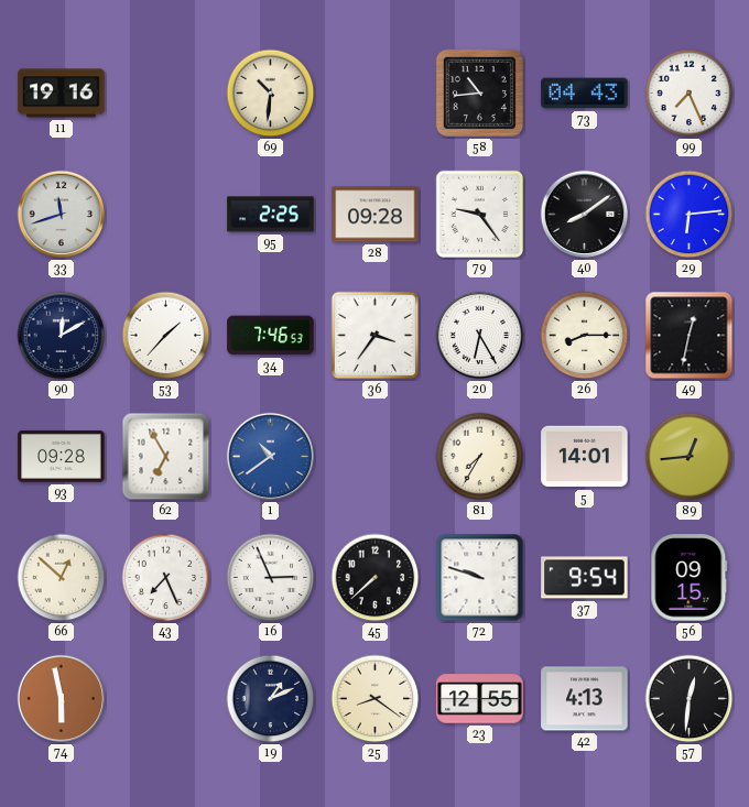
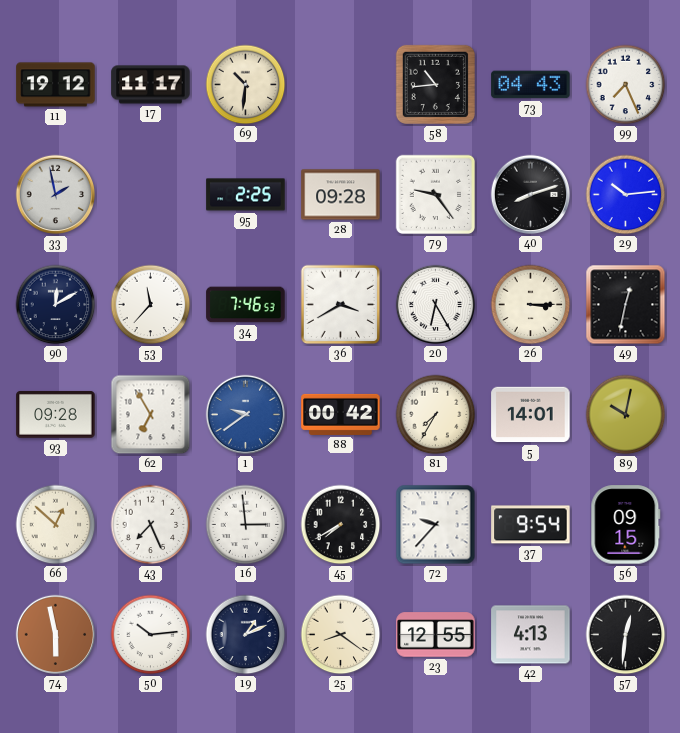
11: 19:16 -> 19:12
17: none -> 11:17
33: 11:42 -> 1:58
40: 8:09 -> 8:12
29: 6:14 -> 10:14
53: 1:37 -> 11:37
36: 3:36 -> 3:40
26: 8:15 -> 3:15
1: 10:39 -> 9:39
88: none -> 00:42
89: 12:44 -> 10:02
16: 2:56 -> 2:59
45: 7:38 -> 7:40
72: 9:48 -> 9:37
50: none -> 10:14
